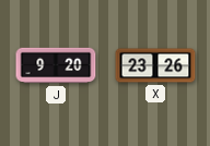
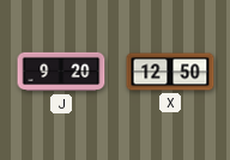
X: 23:26 -> 12:50
